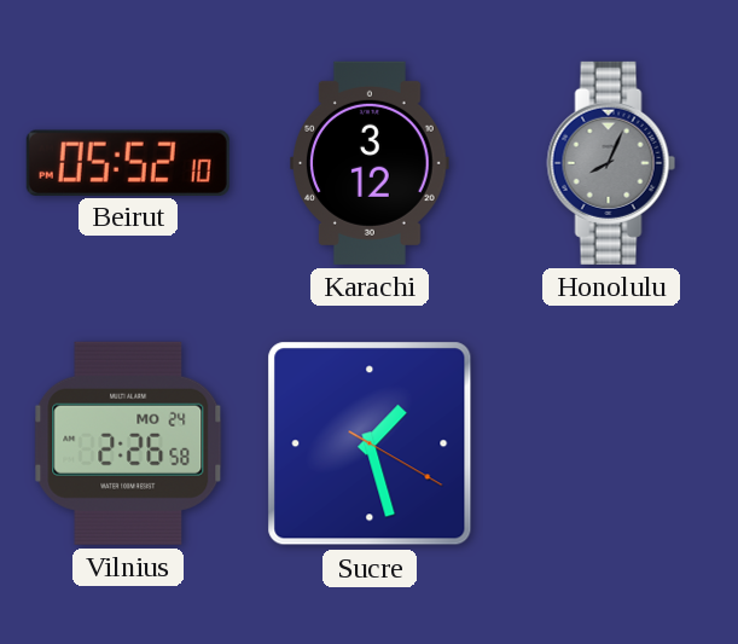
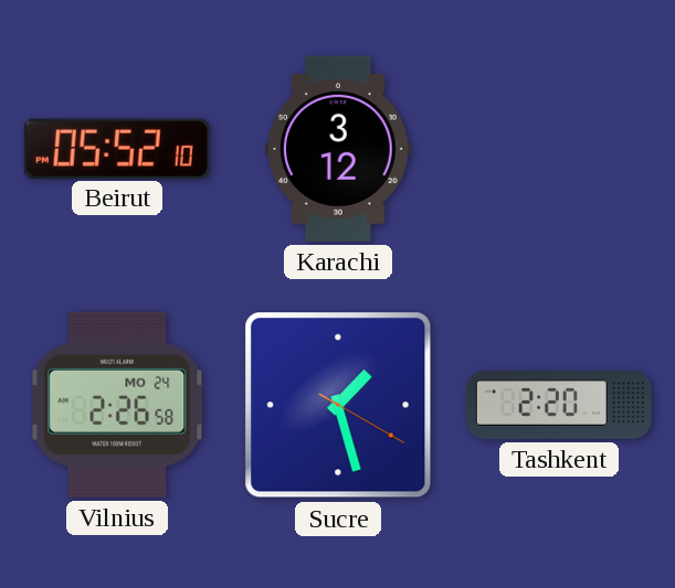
Honolulu: 8:04 -> none
Tashkent: none -> 2:20
